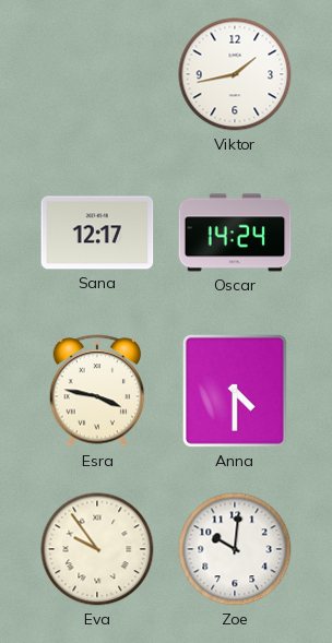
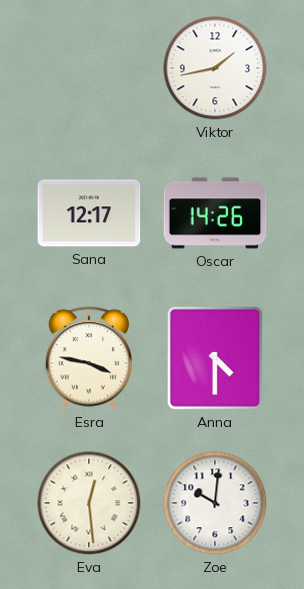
Oscar: 14:24 -> 14:26
Eva: 9:54 -> 12:29
